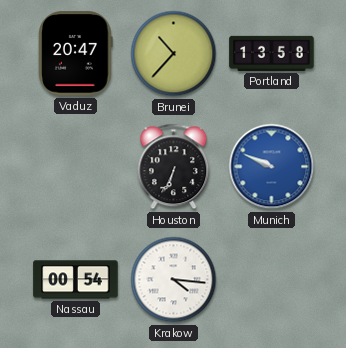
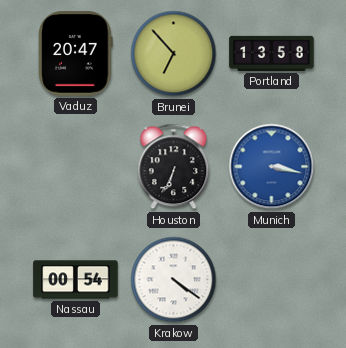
Brunei: 10:37 -> 6:53
Munich: 9:49 -> 3:17
Krakow: 4:16 -> 4:21
